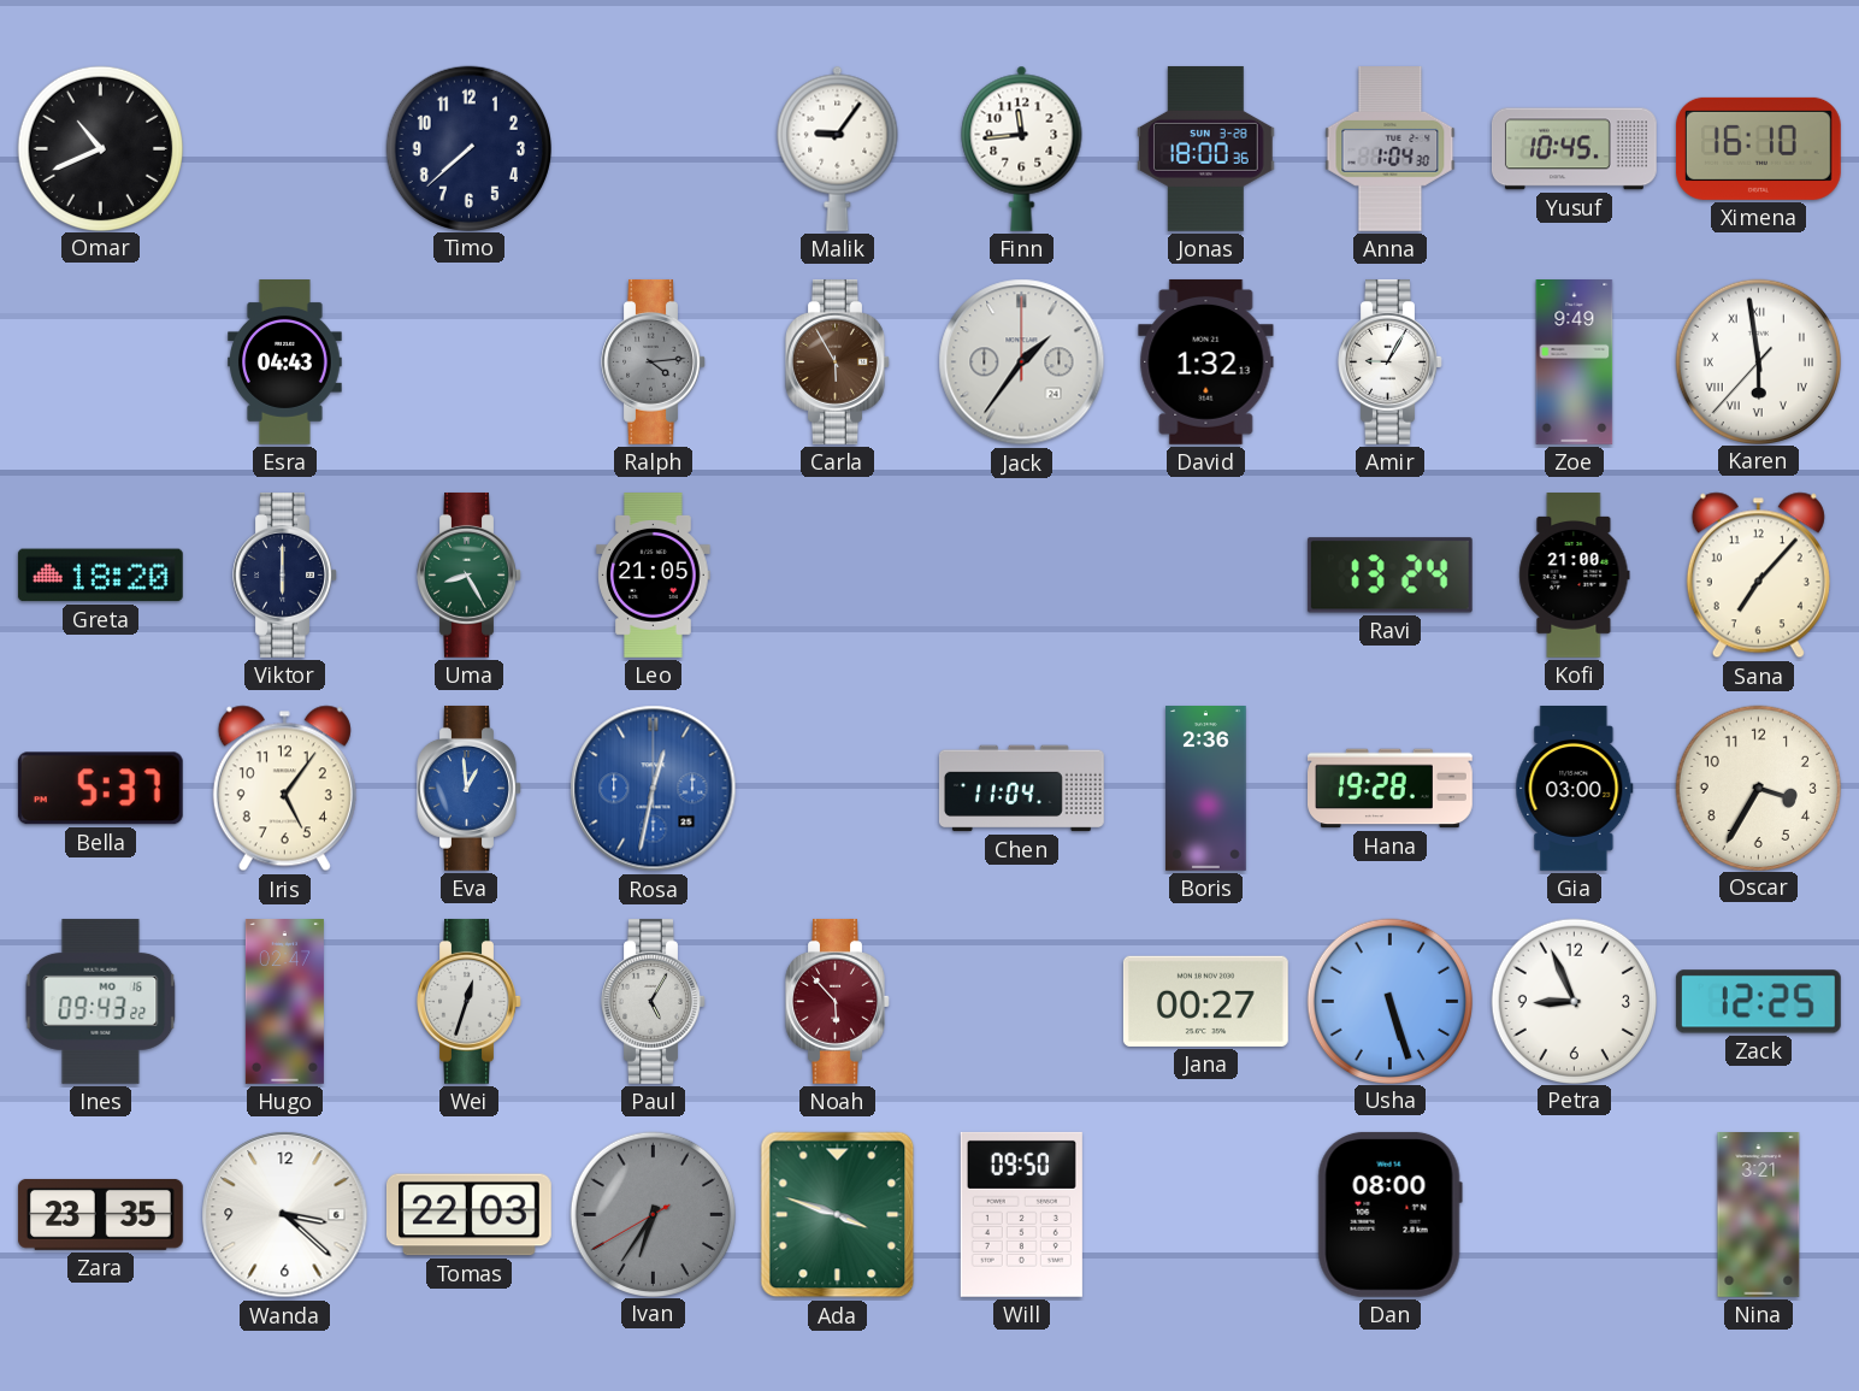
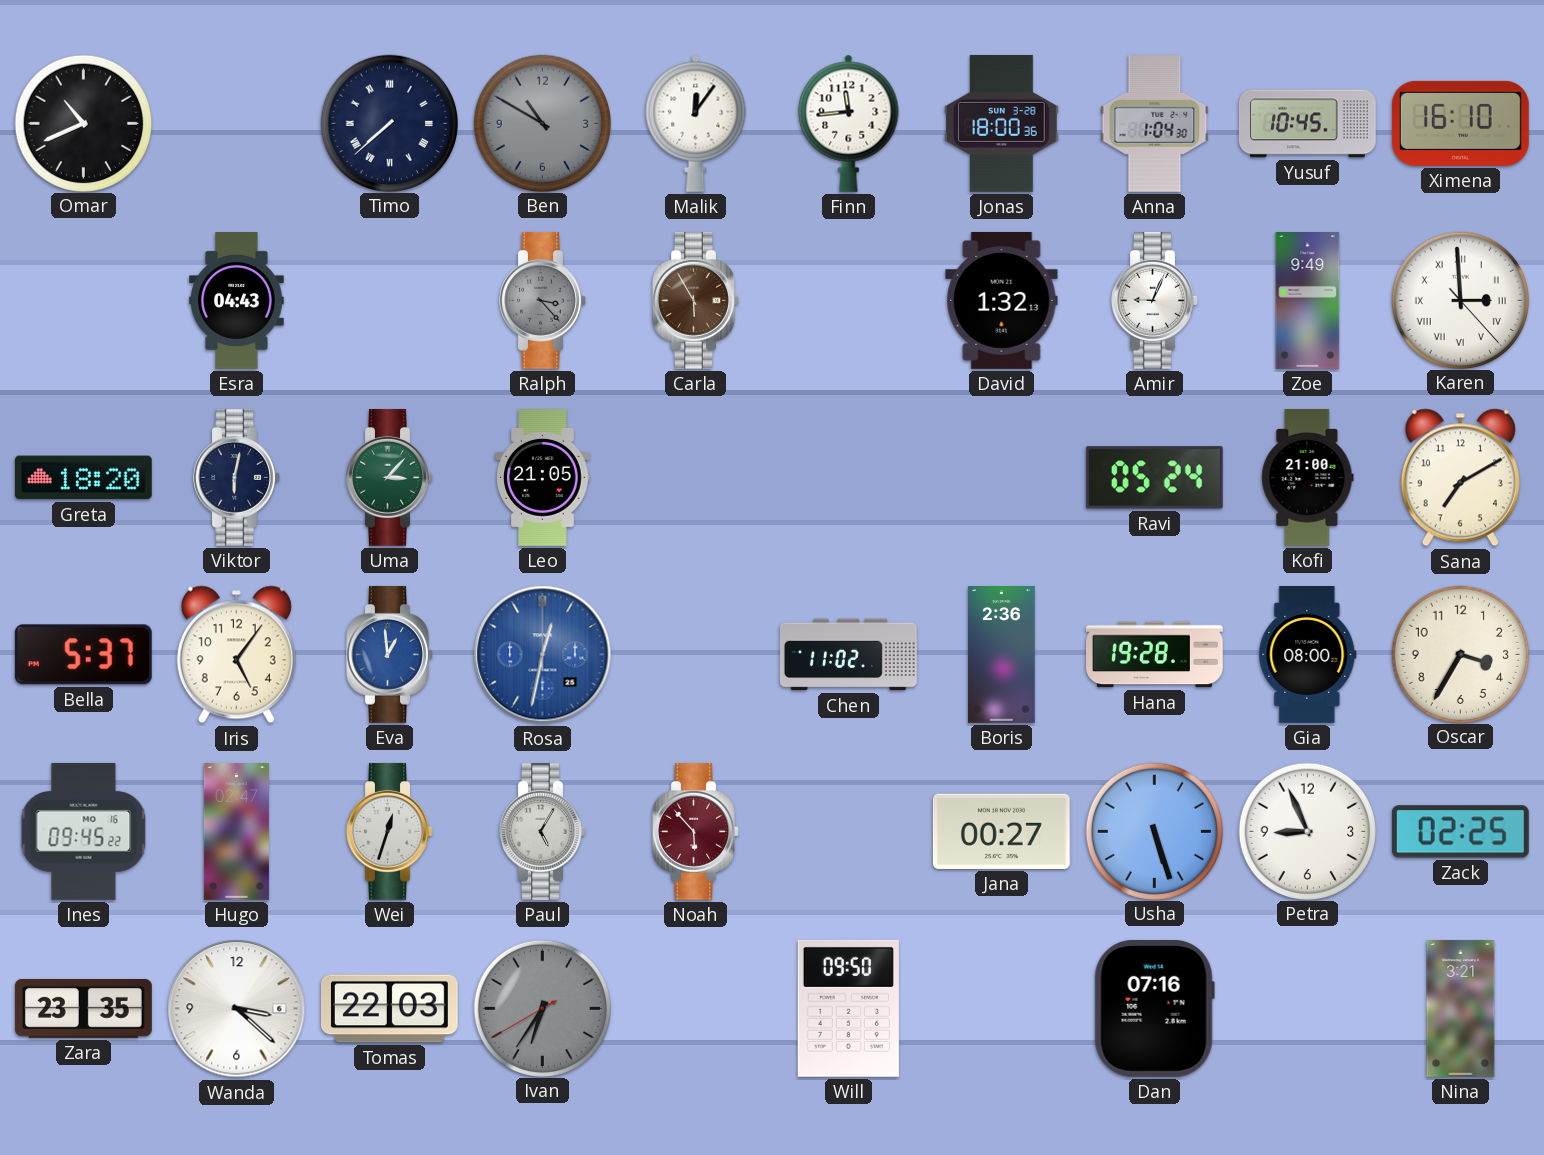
Timo numerals: Arabic -> Roman
Ben: none -> 10:50
Malik: 9:06 -> 12:06
Ralph: 4:14 -> 3:23
Jack: 1:36 -> none
Amir: 9:05 -> 9:04
Karen: 5:58 -> 2:59
Viktor: 6:00 -> 6:02
Uma: 8:25 -> 3:07
Ravi: 13:24 -> 05:24
Sana: 7:07 -> 7:10
Chen: 11:04 -> 11:02
Gia: 03:00 -> 08:00
Ines: 09:43 -> 09:45
Zack: 12:25 -> 02:25
Ada: 3:48 -> none
Dan: 08:00 -> 07:16
